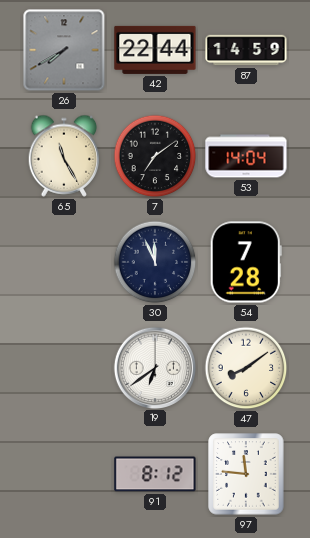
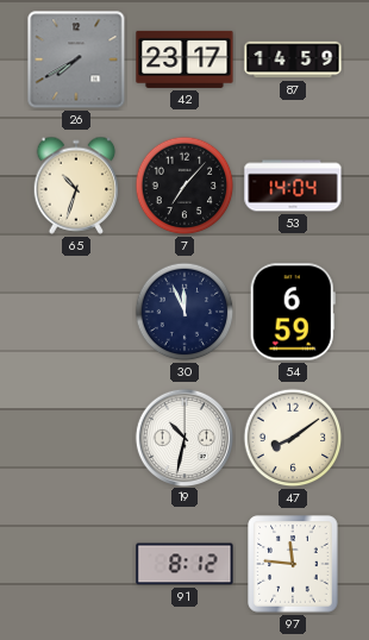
42: 22:44 -> 23:17
65: 11:25 -> 10:33
7: 7:09 -> 7:07
54: 7:28 -> 6:59
19: 6:39 -> 10:32
